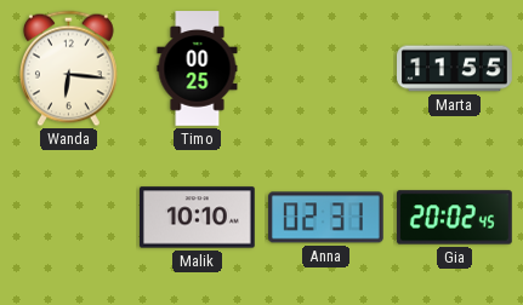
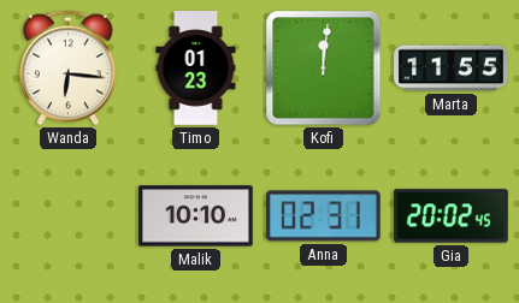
Timo: 00:25 -> 01:23
Kofi: none -> 12:01
